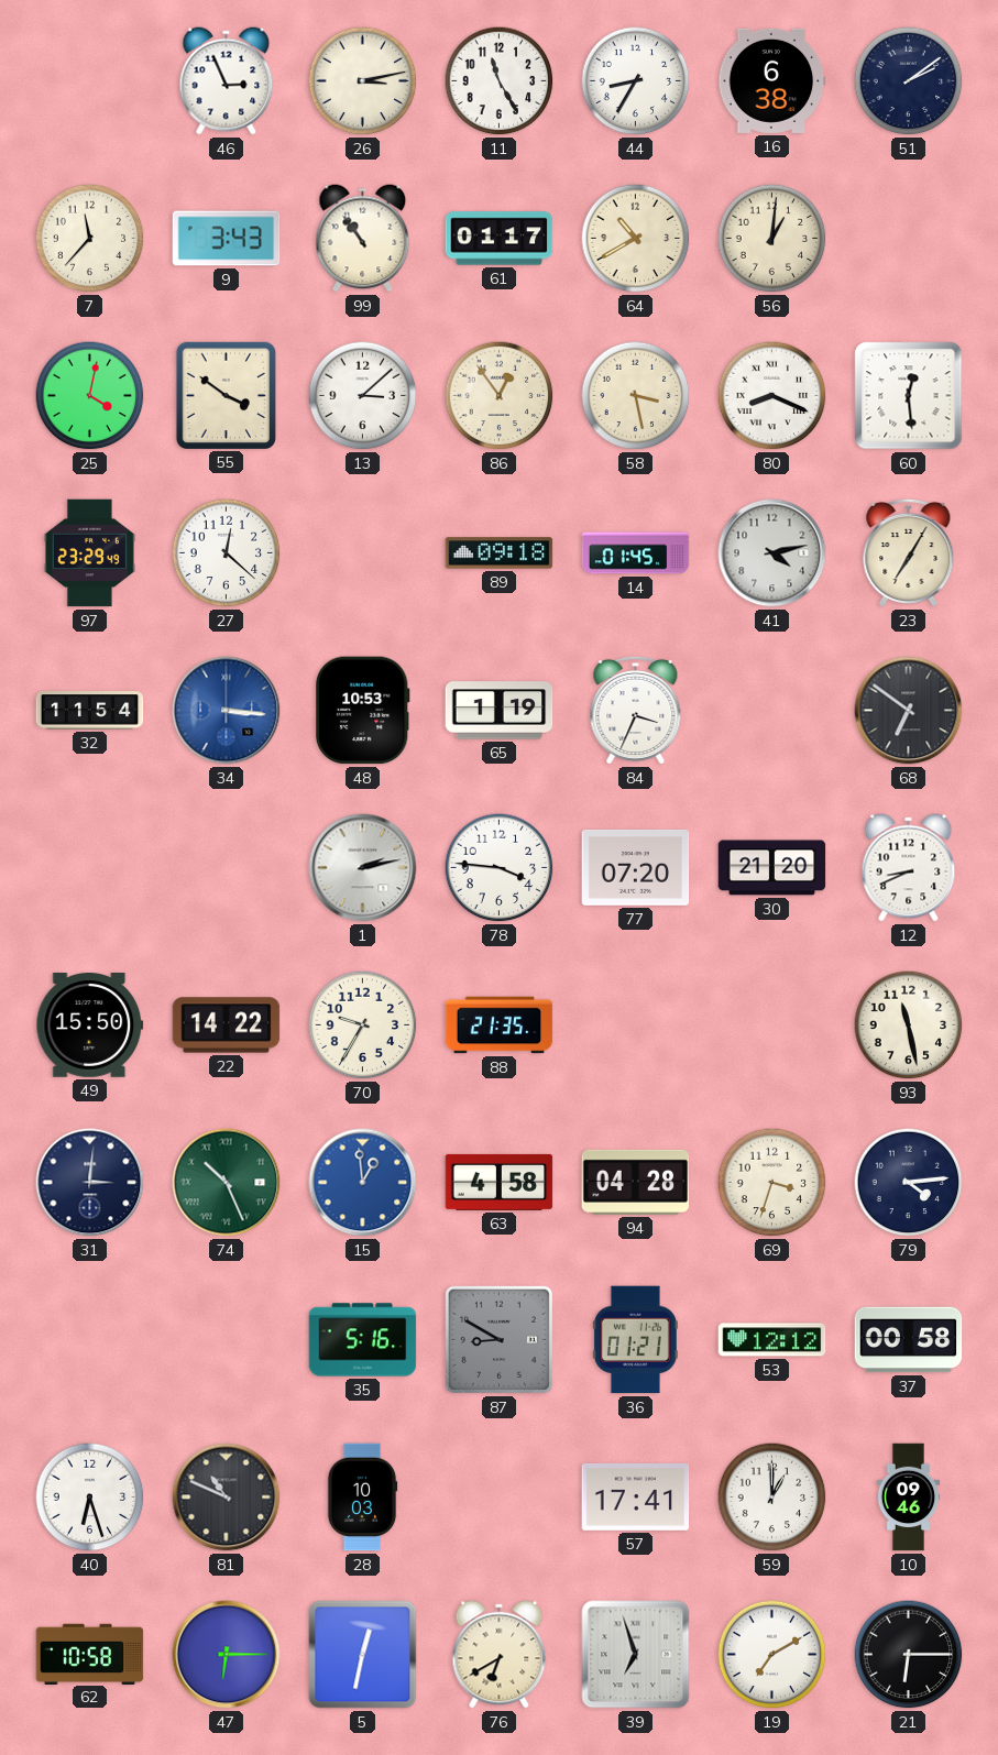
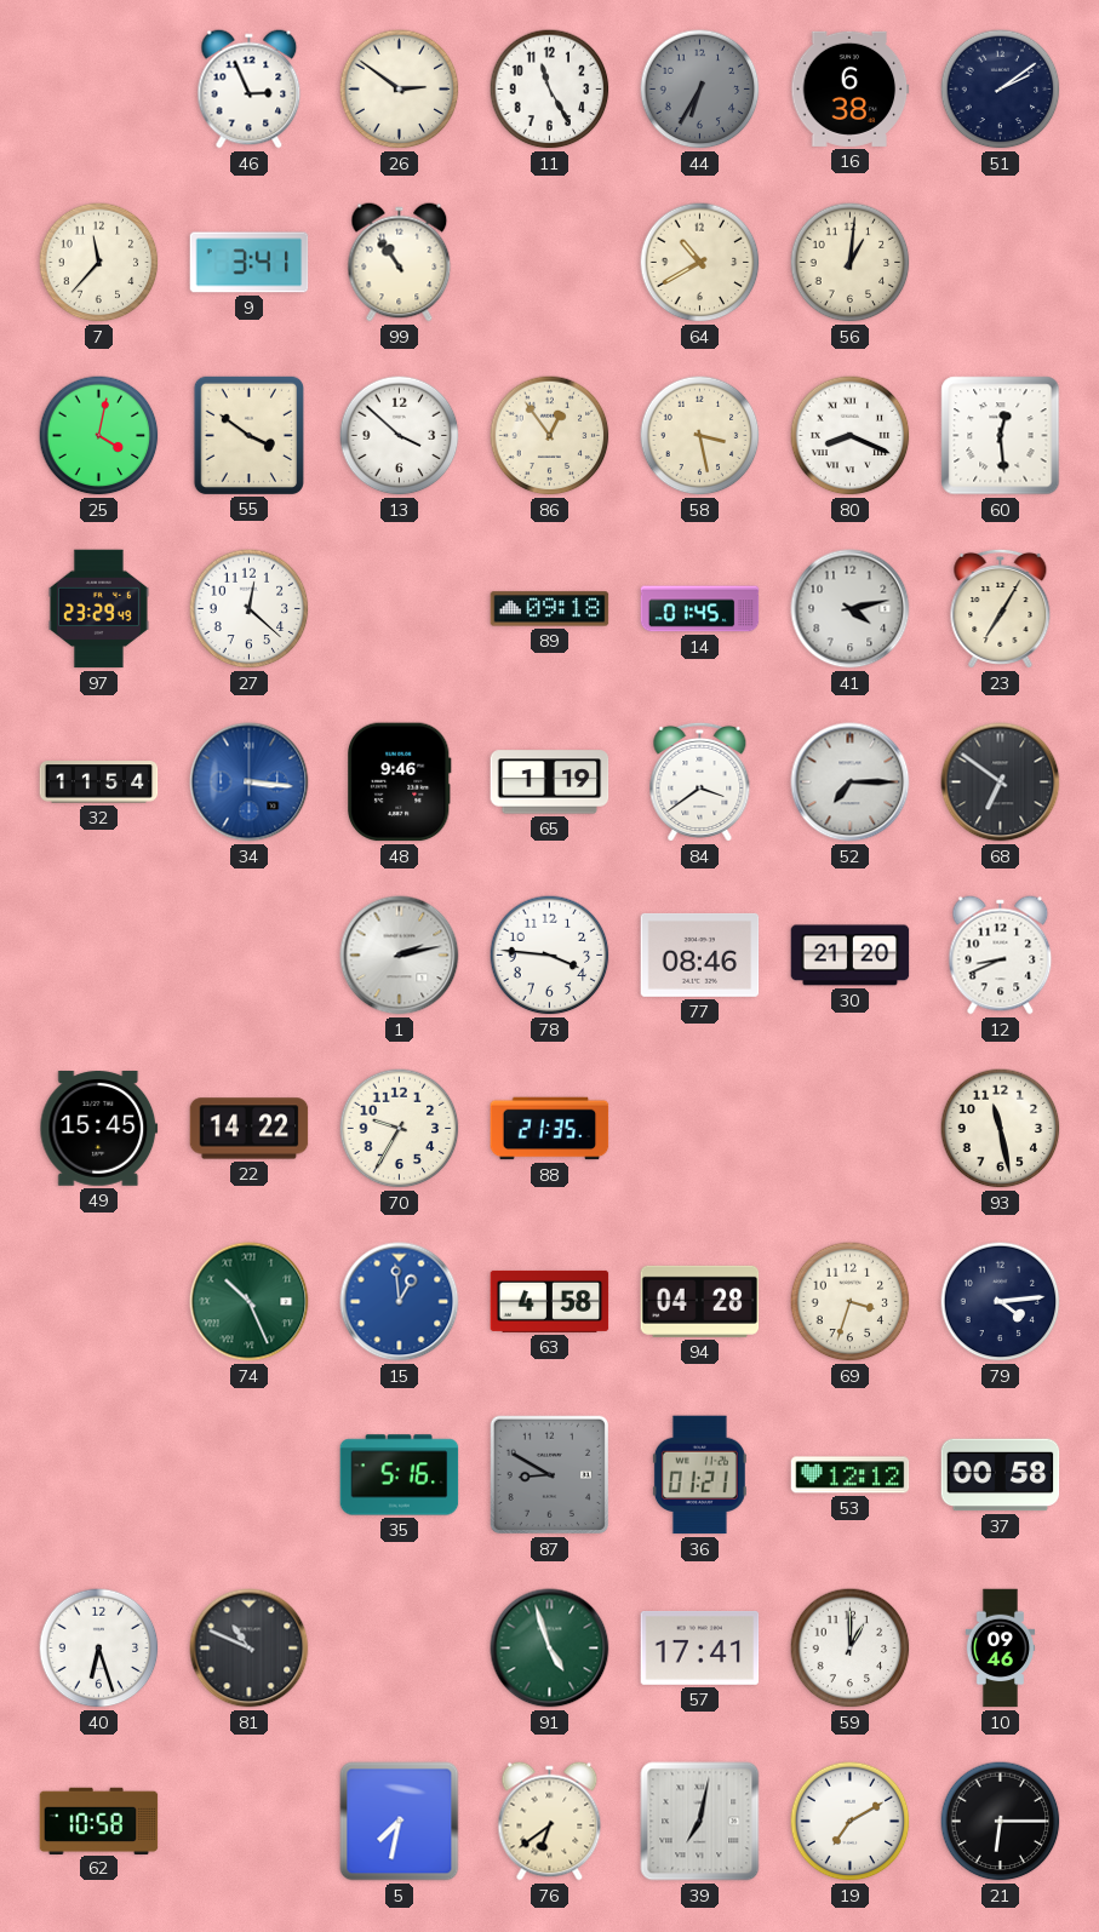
26: 3:13 -> 2:51
44: 8:35 -> 6:35
44 dial: white -> grey
9: 3:43 -> 3:41
61: 01:17 -> none
13: 3:08 -> 3:52
48: 10:53 -> 9:46
84: 3:34 -> 3:39
52: none -> 7:15
77: 07:20 -> 08:46
49: 15:50 -> 15:45
31: 3:01 -> none
28: 10:03 -> none
91: none -> 4:57
47: 6:15 -> none
5: 12:32 -> 7:32
76: 6:40 -> 6:39
39: 6:57 -> 7:02
